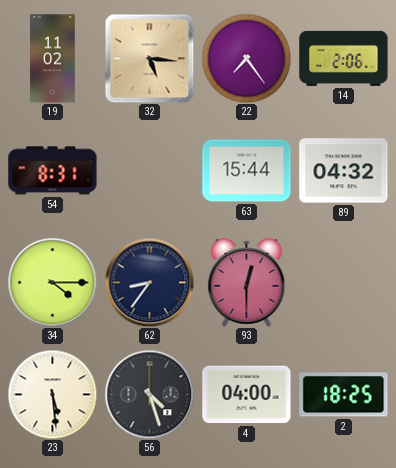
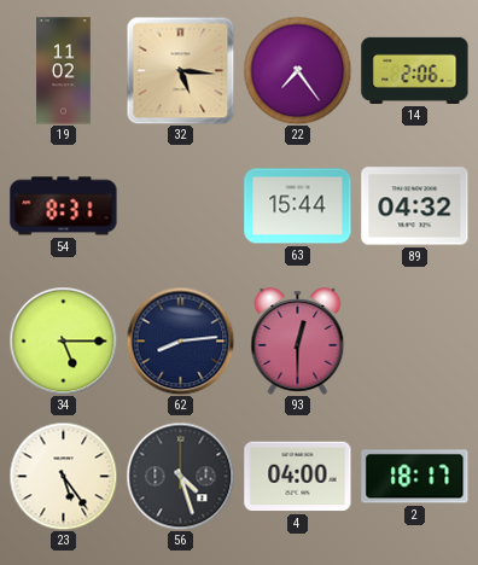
34: 4:15 -> 5:15
62: 8:36 -> 8:14
23: 5:29 -> 5:24
2: 18:25 -> 18:17
